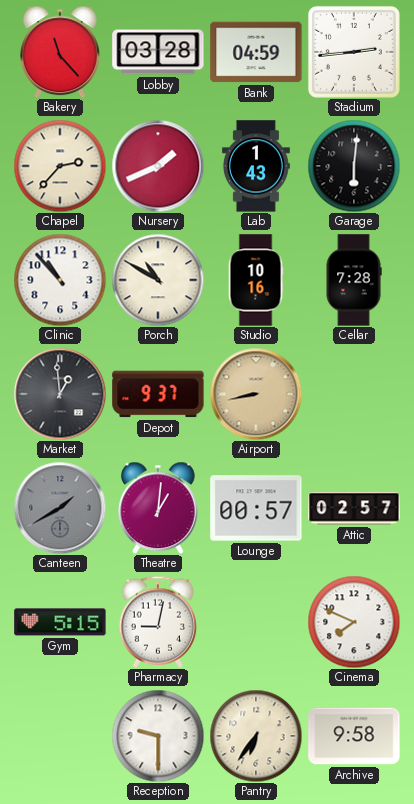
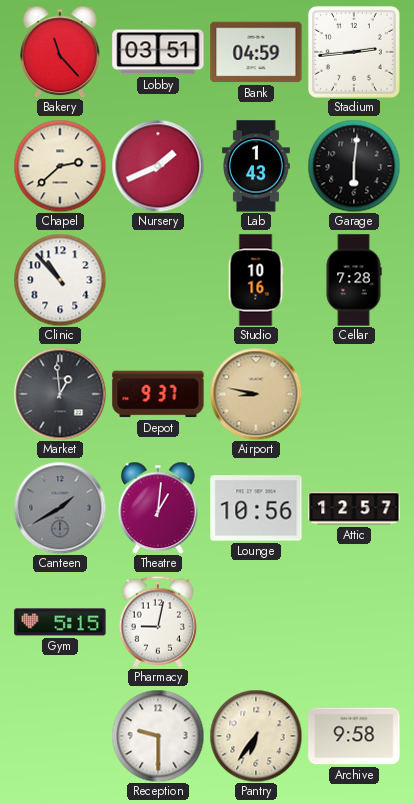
Lobby: 03:28 -> 03:51
Chapel: 2:37 -> 2:38
Porch: 10:50 -> none
Airport: 8:43 -> 8:47
Lounge: 00:57 -> 10:56
Attic: 02:57 -> 12:57
Cinema: 7:49 -> none
